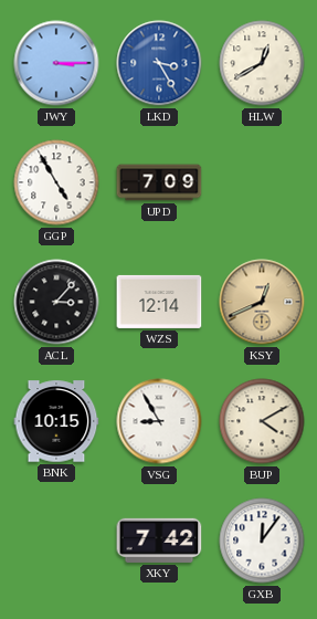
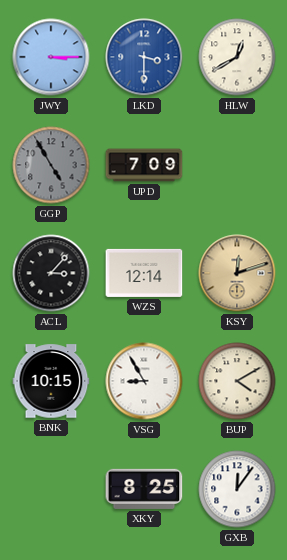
LKD: 3:25 -> 3:30
GGP dial: white -> grey
KSY: 12:41 -> 12:12
XKY: 7:42 -> 8:25
